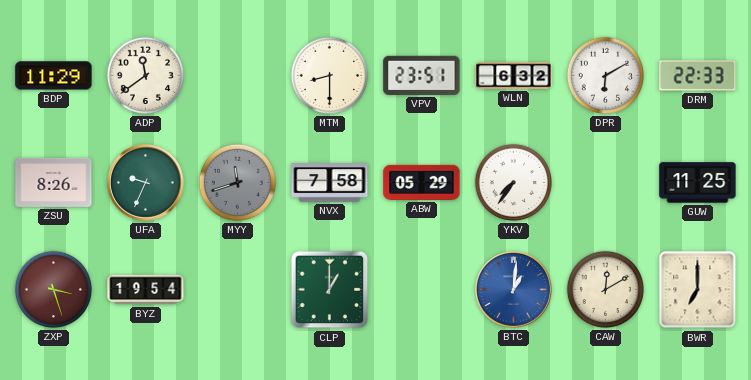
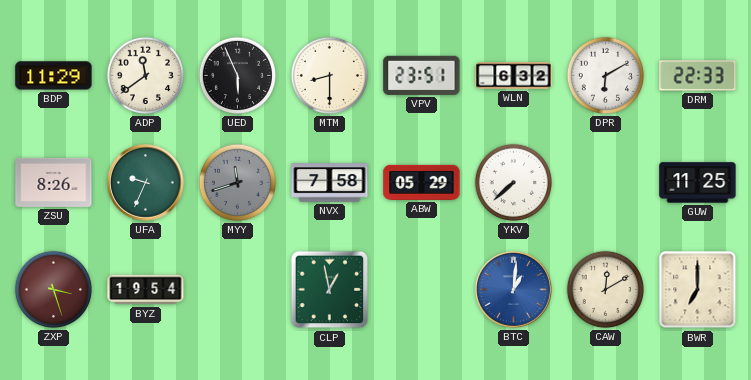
UED: none -> 5:56
YKV: 7:36 -> 7:38
CLP: 1:00 -> 12:58
